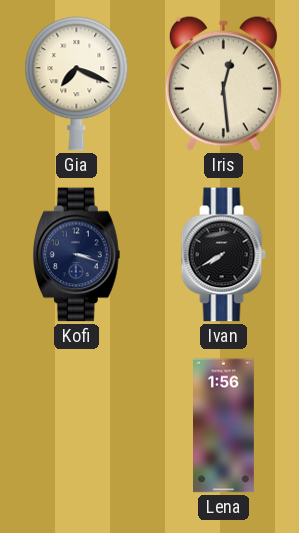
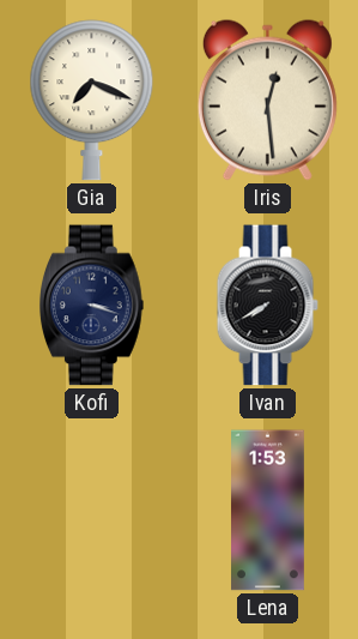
Lena: 1:56 -> 1:53
